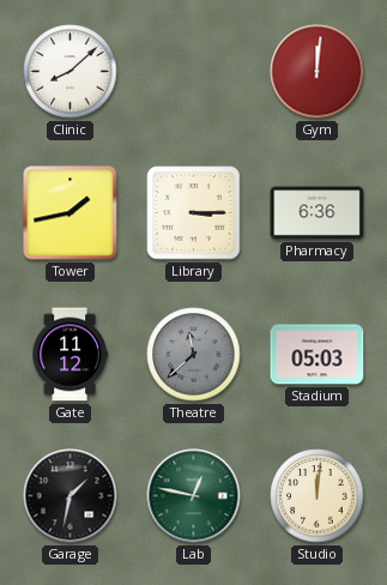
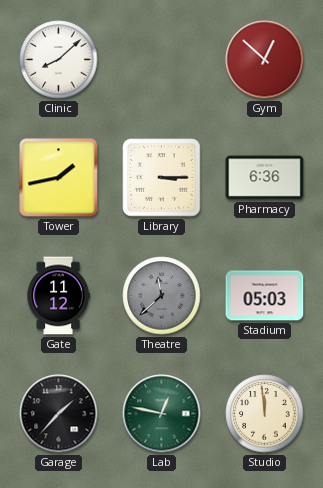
Gym: 12:01 -> 12:52
Garage: 1:32 -> 1:37
Studio: 12:01 -> 11:59
